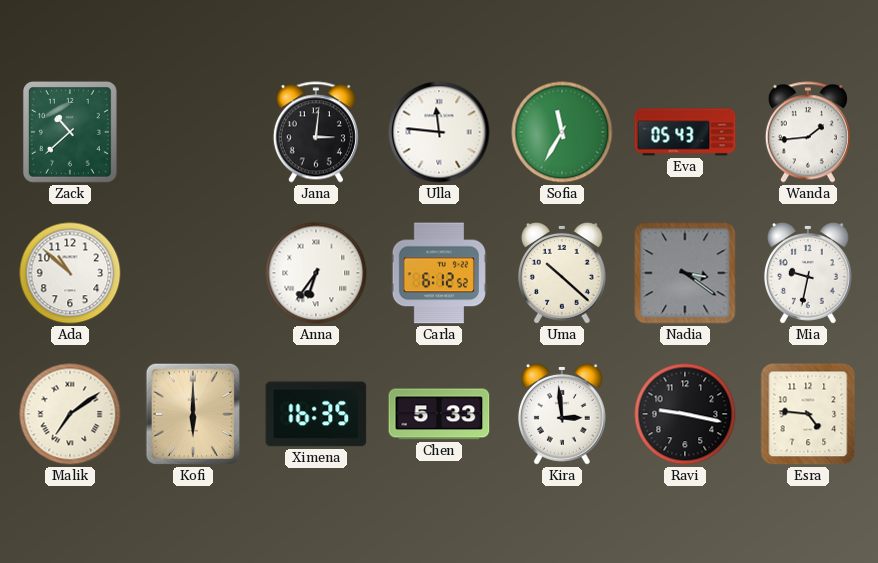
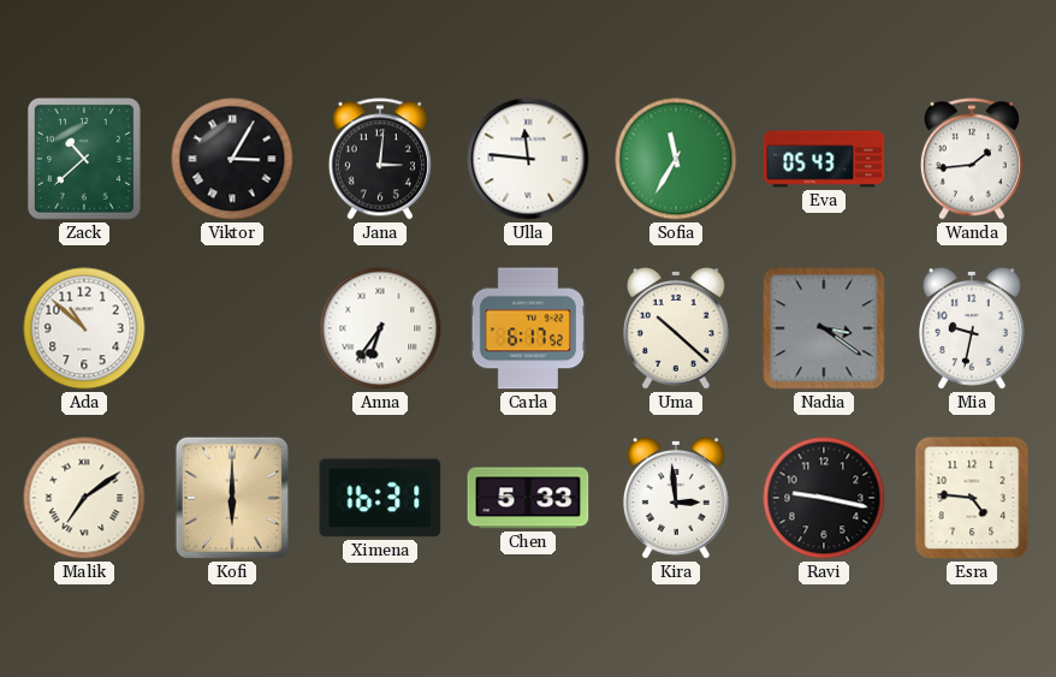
Viktor: none -> 3:05
Carla: 6:12 -> 6:17
Ximena: 16:35 -> 16:31
